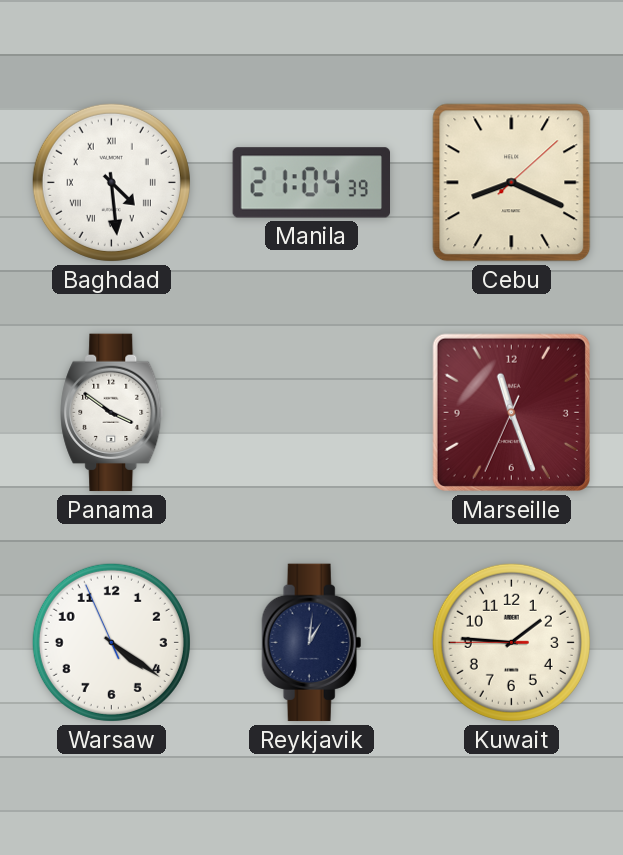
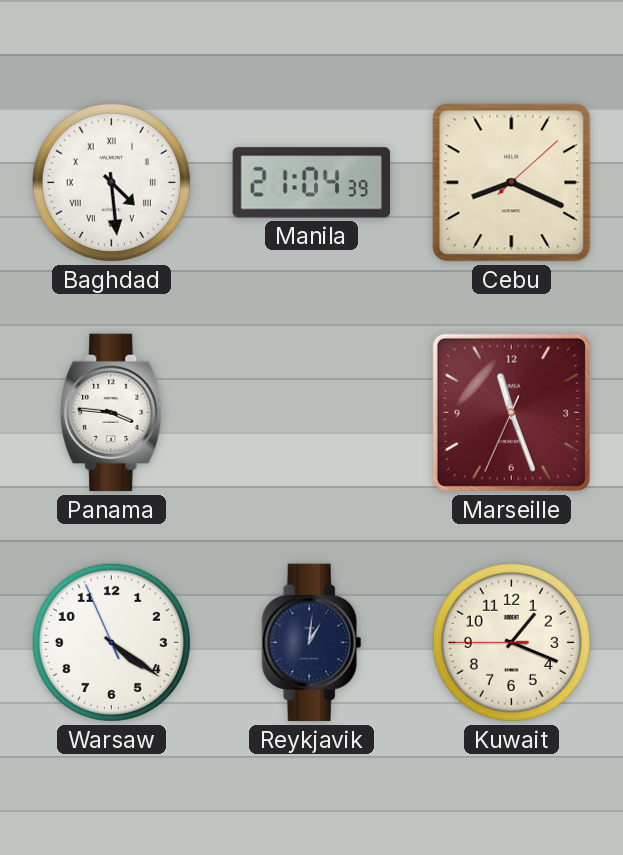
Panama: 3:51 -> 3:46
Kuwait: 1:45 -> 1:18
